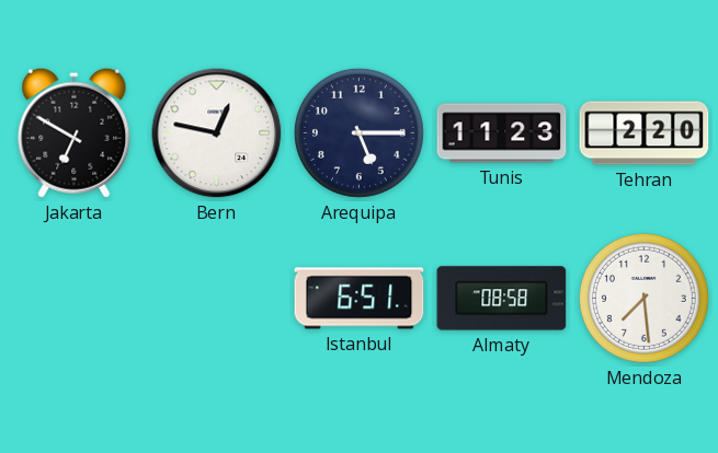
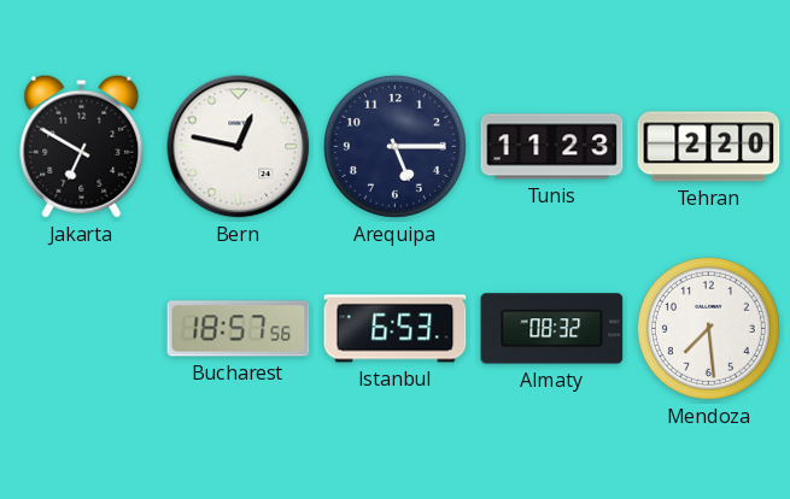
Bucharest: none -> 18:57
Istanbul: 6:51 -> 6:53
Almaty: 08:58 -> 08:32
